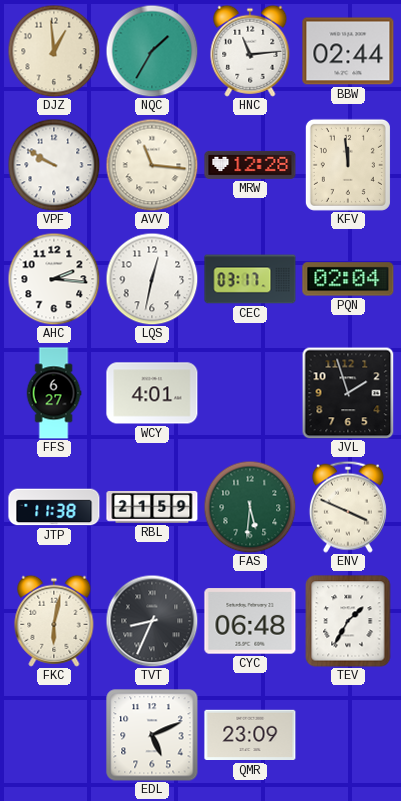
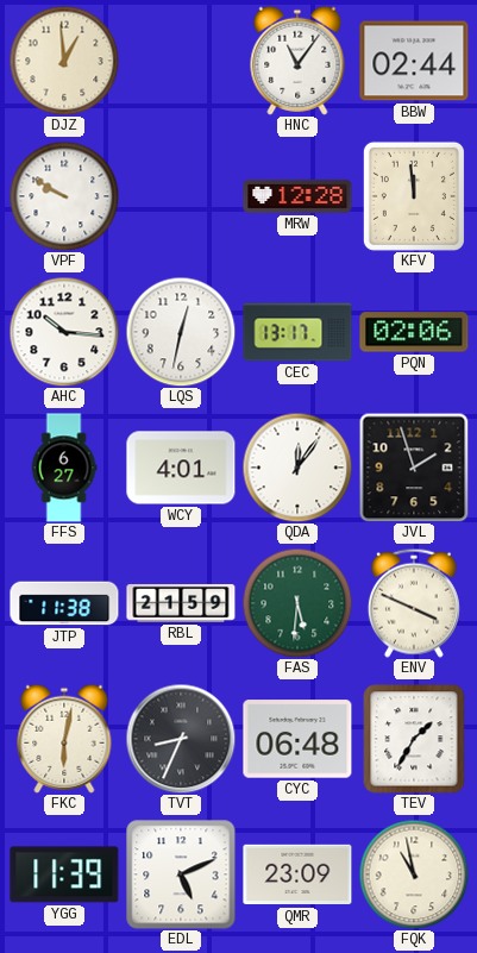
NQC: 1:35 -> none
HNC: 11:14 -> 11:06
AVV: 11:16 -> none
AHC: 2:16 -> 10:16
CEC: 03:17 -> 13:17
PQN: 02:04 -> 02:06
QDA: none -> 12:06
YGG: none -> 11:39
FQK: none -> 10:58
